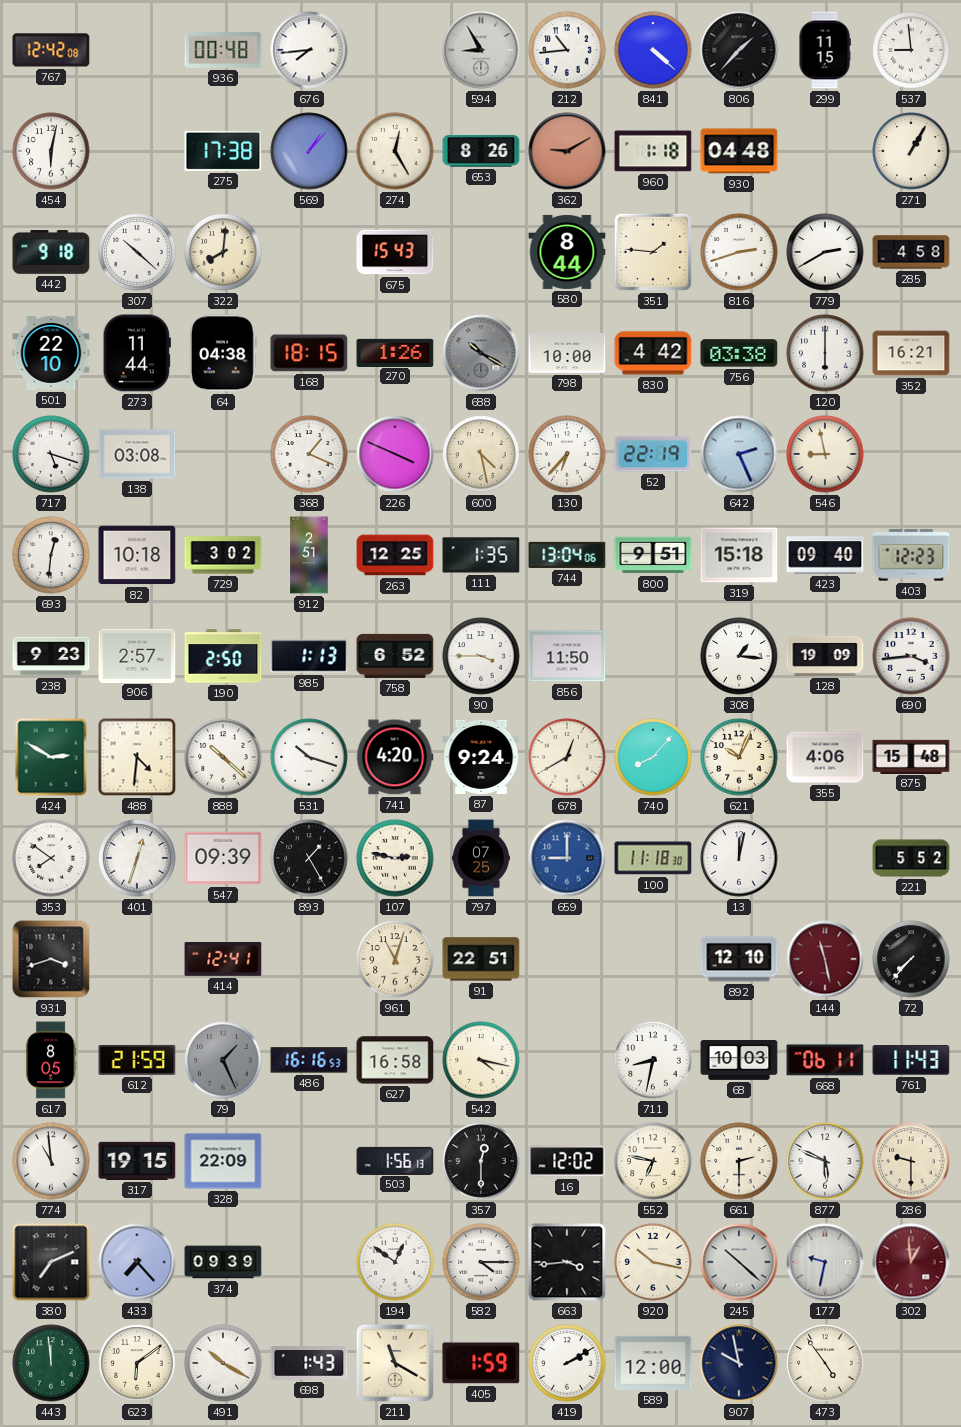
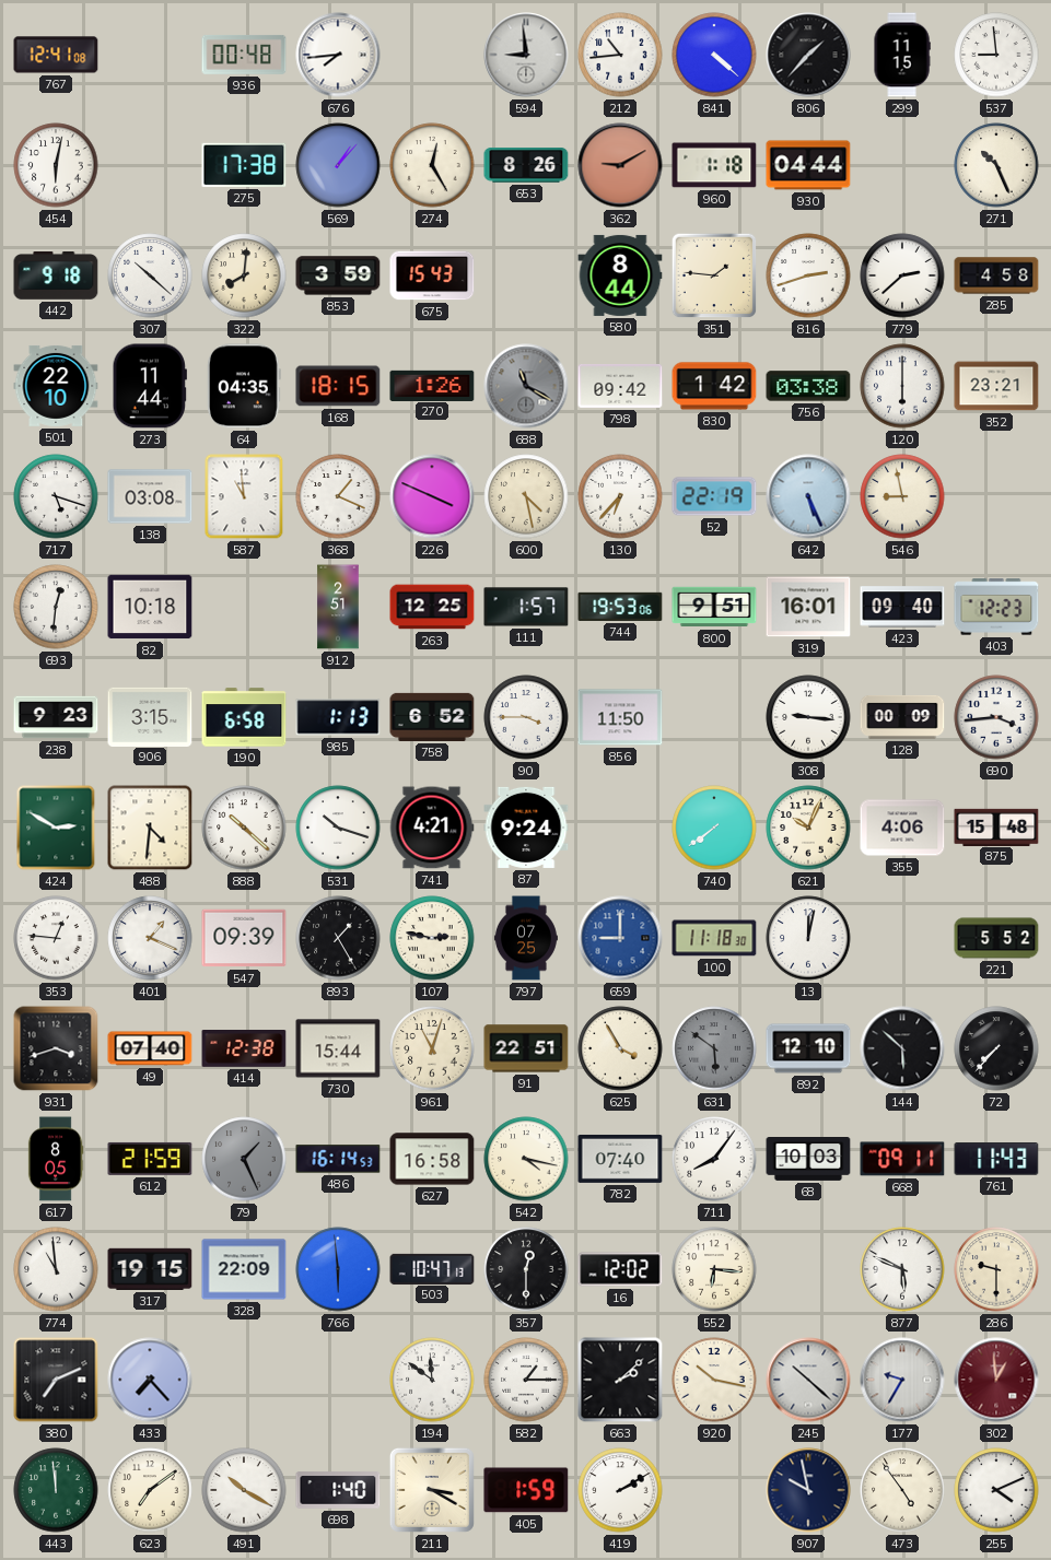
767: 12:42 -> 12:41
594: 8:55 -> 8:59
930: 04:48 -> 04:44
271: 1:05 -> 10:26
853: none -> 3:59
779: 2:40 -> 2:38
64: 04:38 -> 04:35
688: 10:20 -> 11:20
798: 10:00 -> 09:42
830: 4:42 -> 1:42
352: 16:21 -> 23:21
587: none -> 10:59
642: 2:26 -> 5:26
729: 3:02 -> none
111: 1:35 -> 1:57
744: 13:04 -> 19:53
319: 15:18 -> 16:01
906: 2:57 -> 3:15
190: 2:50 -> 6:58
308: 1:16 -> 9:16
128: 19:09 -> 00:09
741: 4:20 -> 4:21
678: 12:40 -> none
740: 8:07 -> 7:39
353: 7:51 -> 12:46
401: 12:33 -> 1:19
49: none -> 07:40
414: 12:41 -> 12:38
730: none -> 15:44
625: none -> 3:55
631: none -> 5:51
144: 11:28 -> 5:52
144 dial: burgundy -> black
486: 16:16 -> 16:14
782: none -> 07:40
711: 8:32 -> 8:06
668: 06:11 -> 09:11
766: none -> 5:59
503: 1:56 -> 10:47
552: 6:47 -> 6:16
661: 2:30 -> none
374: 09:39 -> none
194: 12:51 -> 11:51
582: 4:15 -> 1:15
663: 3:44 -> 2:08
177: 9:32 -> 9:35
623: 6:09 -> 7:09
698: 1:43 -> 1:40
211: 11:20 -> 3:20
589: 12:00 -> none
255: none -> 4:11
